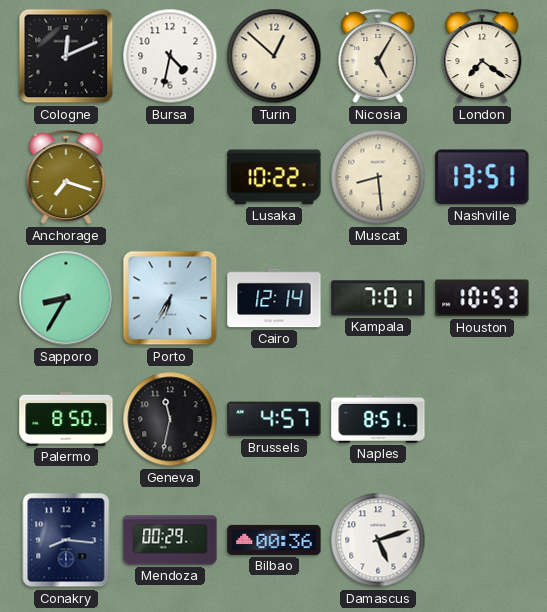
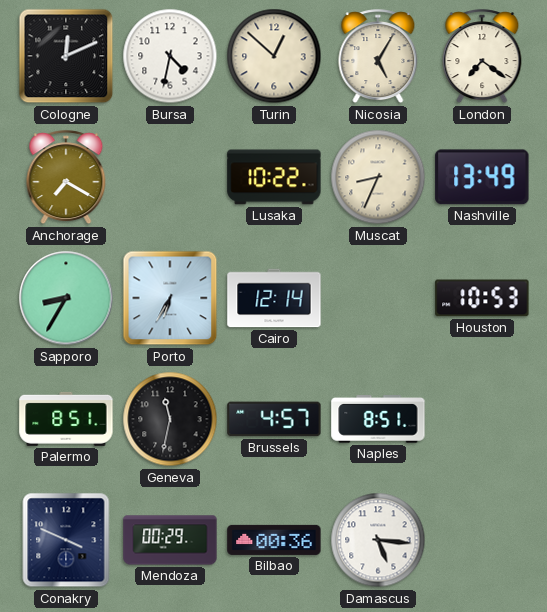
Anchorage: 7:18 -> 7:20
Muscat: 8:29 -> 8:34
Nashville: 13:51 -> 13:49
Kampala: 7:01 -> none
Palermo: 8:50 -> 8:51
Conakry: 8:16 -> 3:49
Damascus: 5:12 -> 5:16
